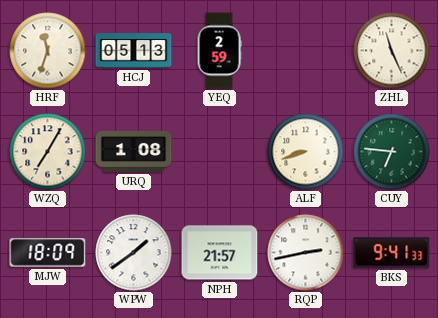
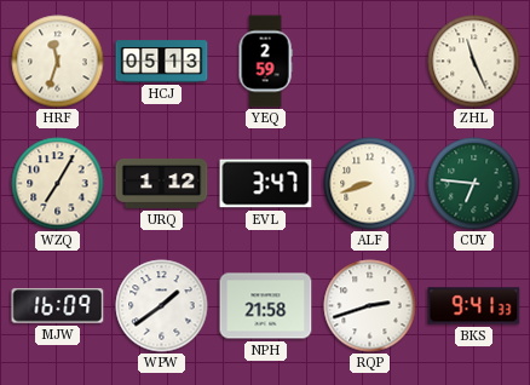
URQ: 1:08 -> 1:12
EVL: none -> 3:47
MJW: 18:09 -> 16:09
NPH: 21:57 -> 21:58
RQP: 2:43 -> 2:42
